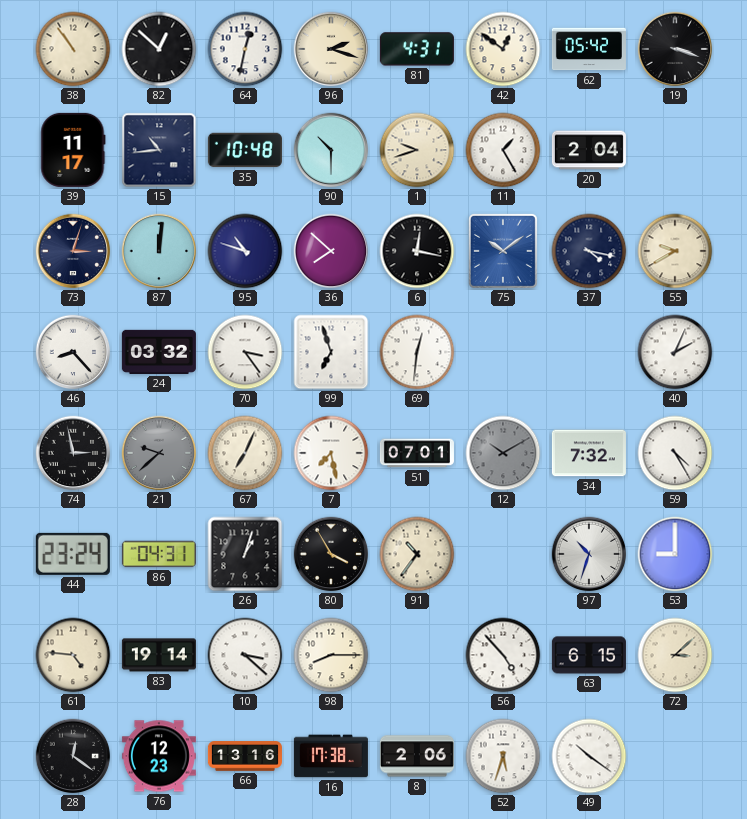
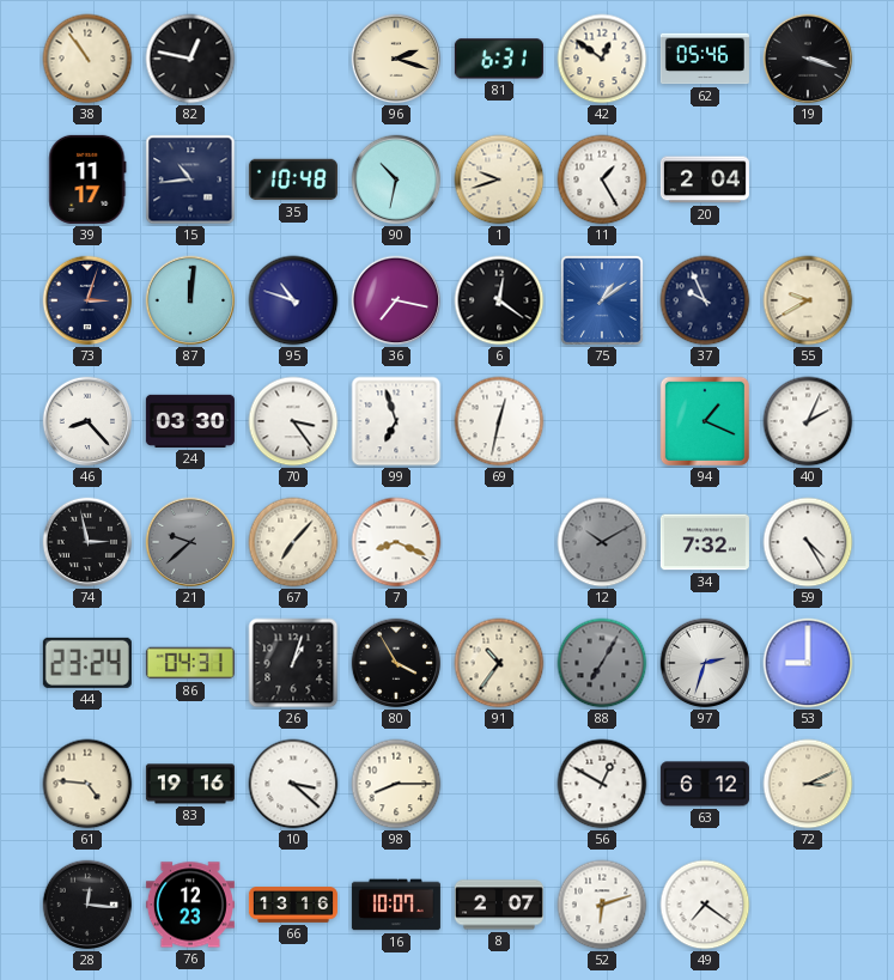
82: 12:52 -> 12:47
64: 12:32 -> none
81: 4:31 -> 6:31
62: 05:42 -> 05:46
90: 10:30 -> 10:32
36: 7:52 -> 7:17
6: 12:17 -> 12:21
75: 10:09 -> 1:09
37: 4:17 -> 9:56
24: 03:32 -> 03:30
69: 12:31 -> 12:32
94: none -> 1:19
67: 7:04 -> 7:07
7: 7:28 -> 8:19
51: 07:01 -> none
88: none -> 7:05
97: 10:33 -> 2:33
83: 19:14 -> 19:16
56: 4:53 -> 12:50
63: 6:15 -> 6:12
72: 3:08 -> 3:11
28: 12:21 -> 12:16
16: 17:38 -> 10:07
8: 2:06 -> 2:07
52: 5:33 -> 6:12
49: 10:21 -> 7:21
